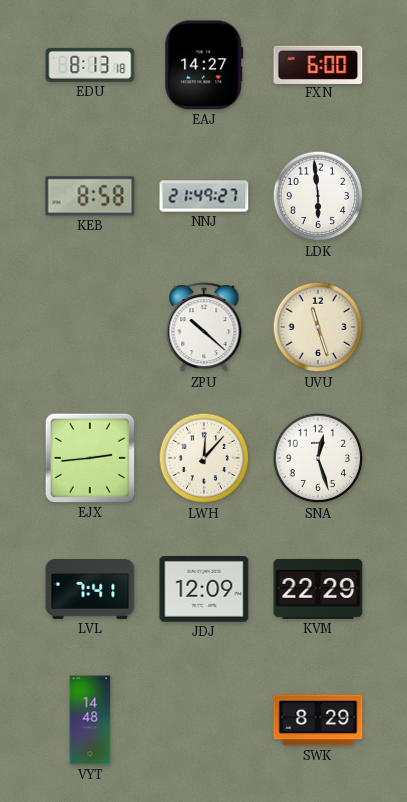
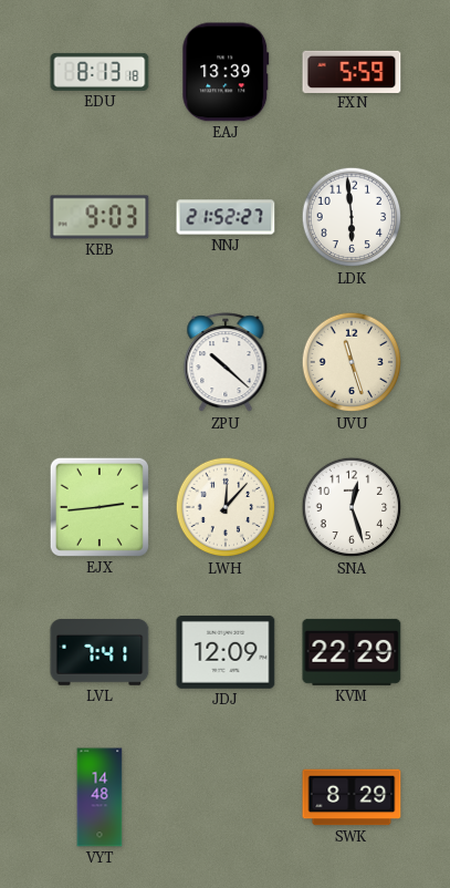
EAJ: 14:27 -> 13:39
FXN: 6:00 -> 5:59
KEB: 8:58 -> 9:03
NNJ: 21:49 -> 21:52
